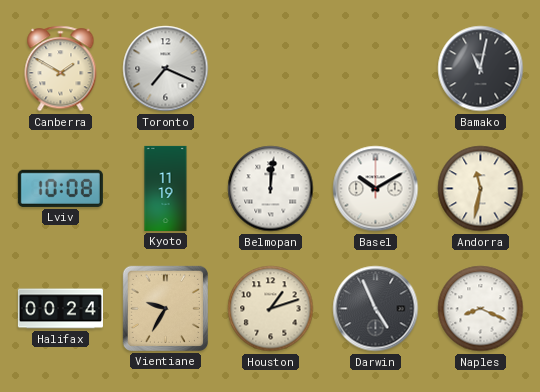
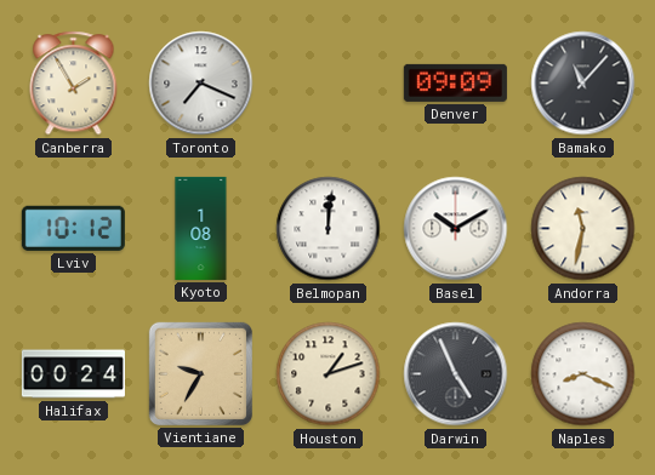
Canberra: 1:50 -> 1:55
Denver: none -> 09:09
Bamako: 11:02 -> 11:07
Lviv: 10:08 -> 10:12
Kyoto: 11:19 -> 1:08
